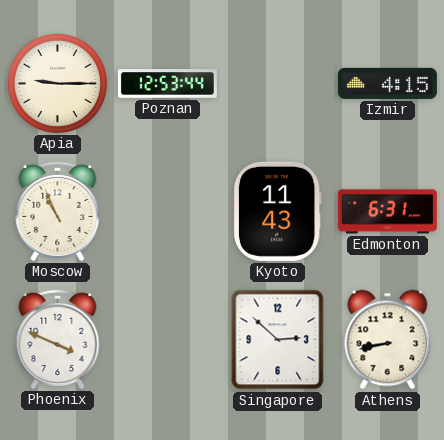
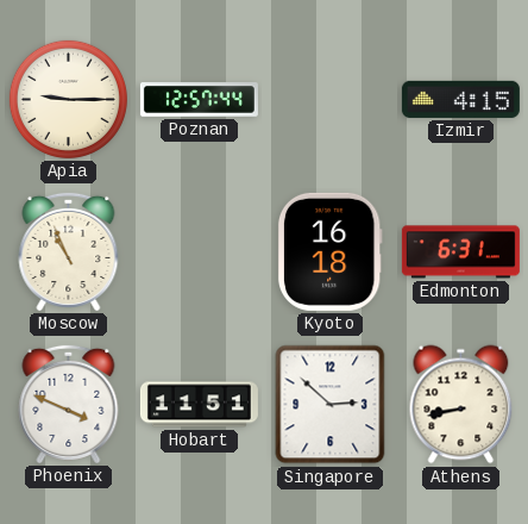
Poznan: 12:53 -> 12:57
Kyoto: 11:43 -> 16:18
Hobart: none -> 11:51
